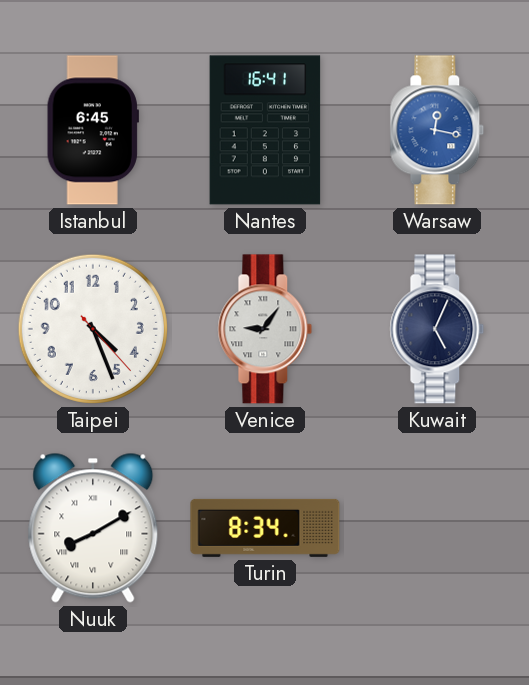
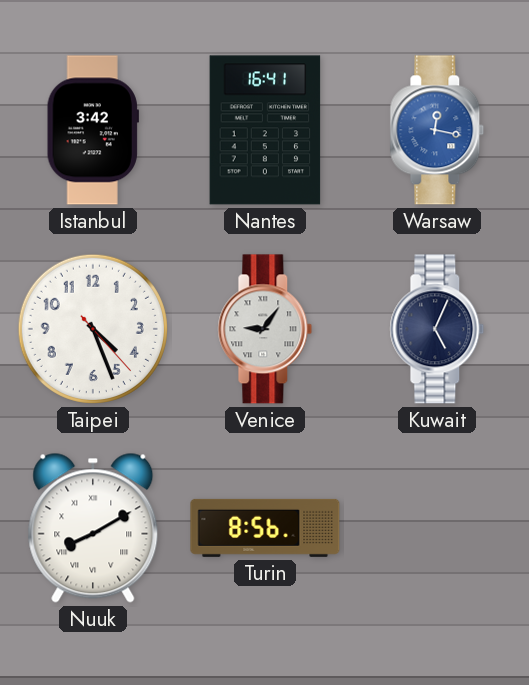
Istanbul: 6:45 -> 3:42
Turin: 8:34 -> 8:56
